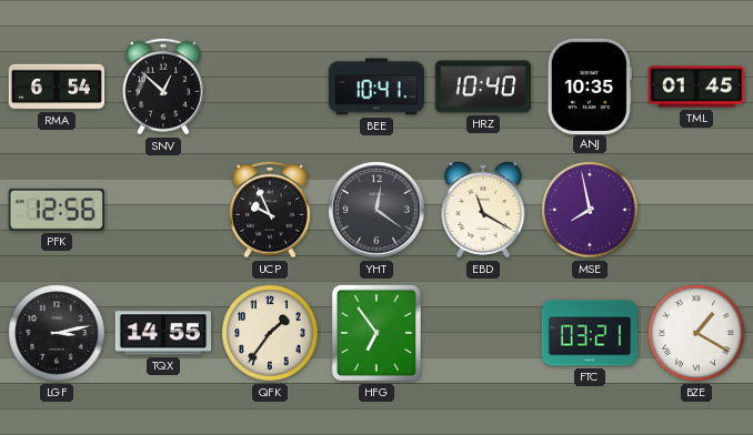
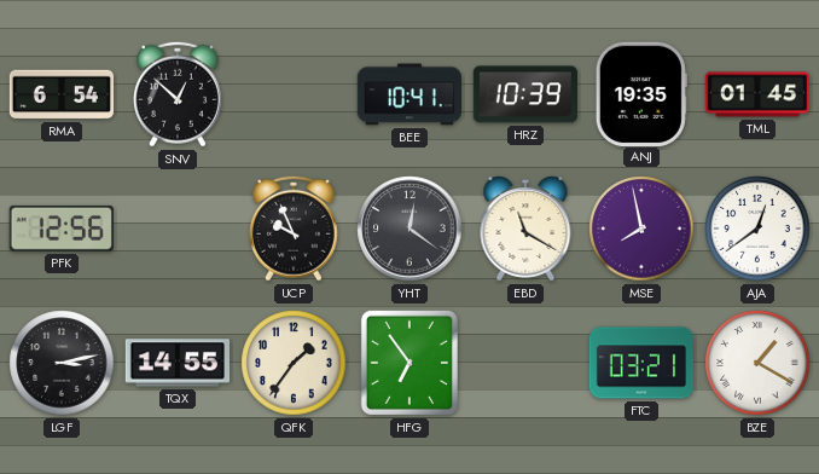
HRZ: 10:40 -> 10:39
ANJ: 10:35 -> 19:35
AJA: none -> 12:39
